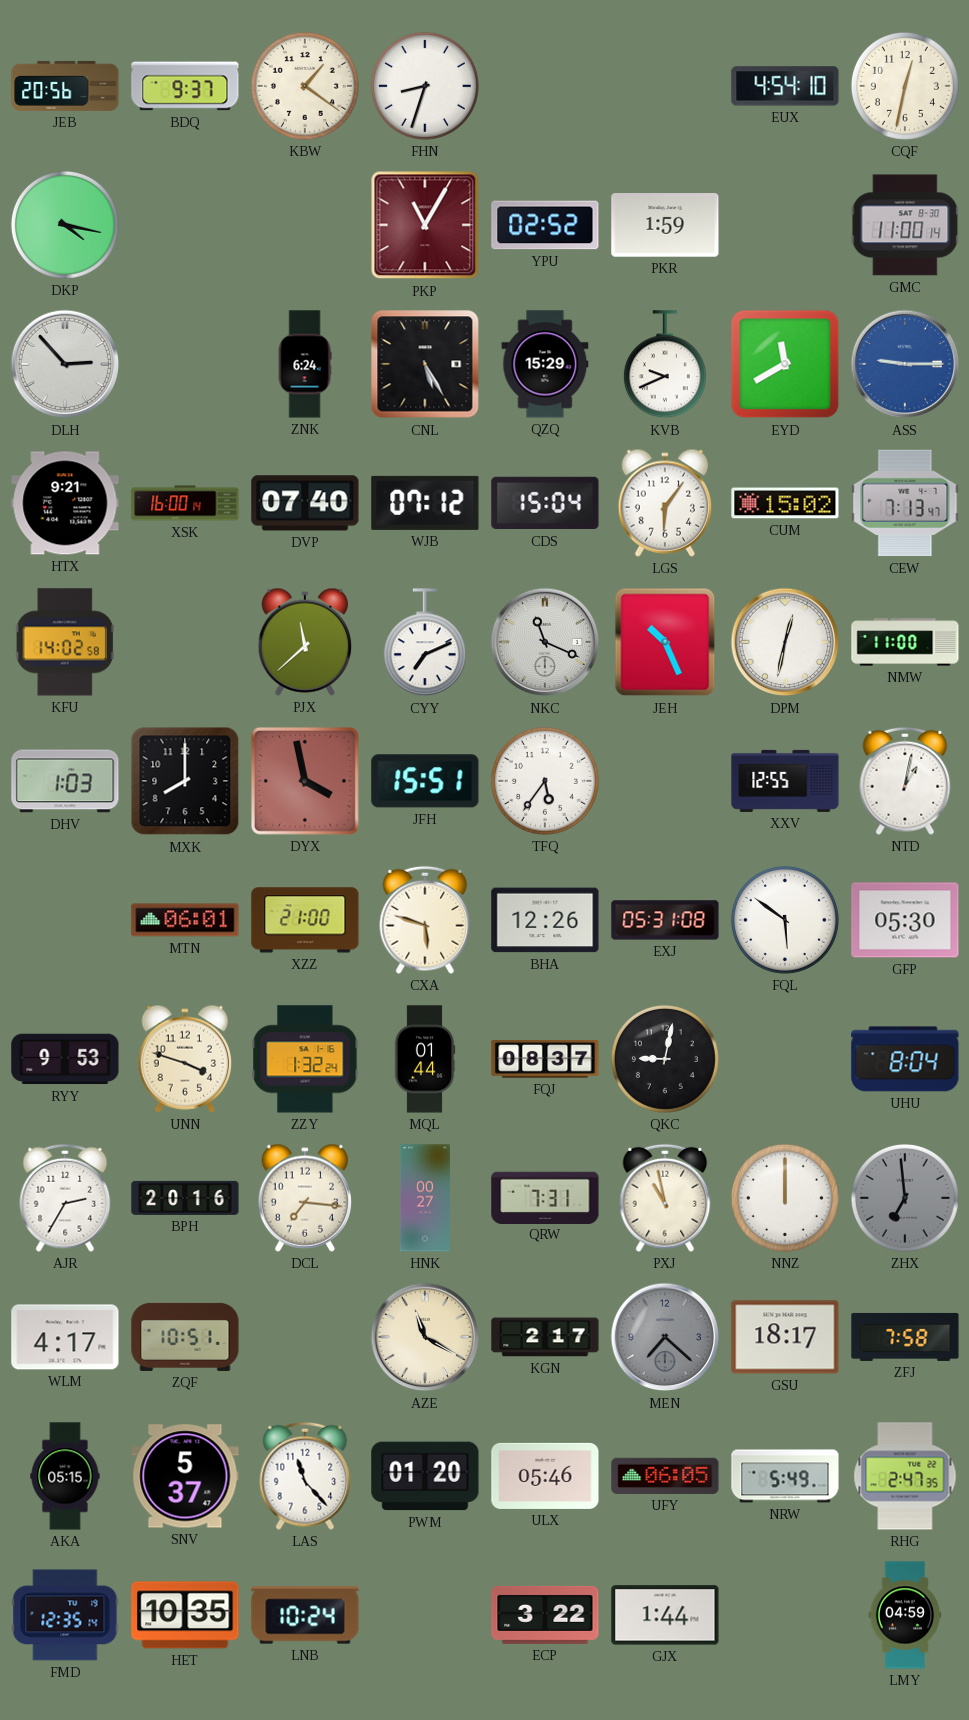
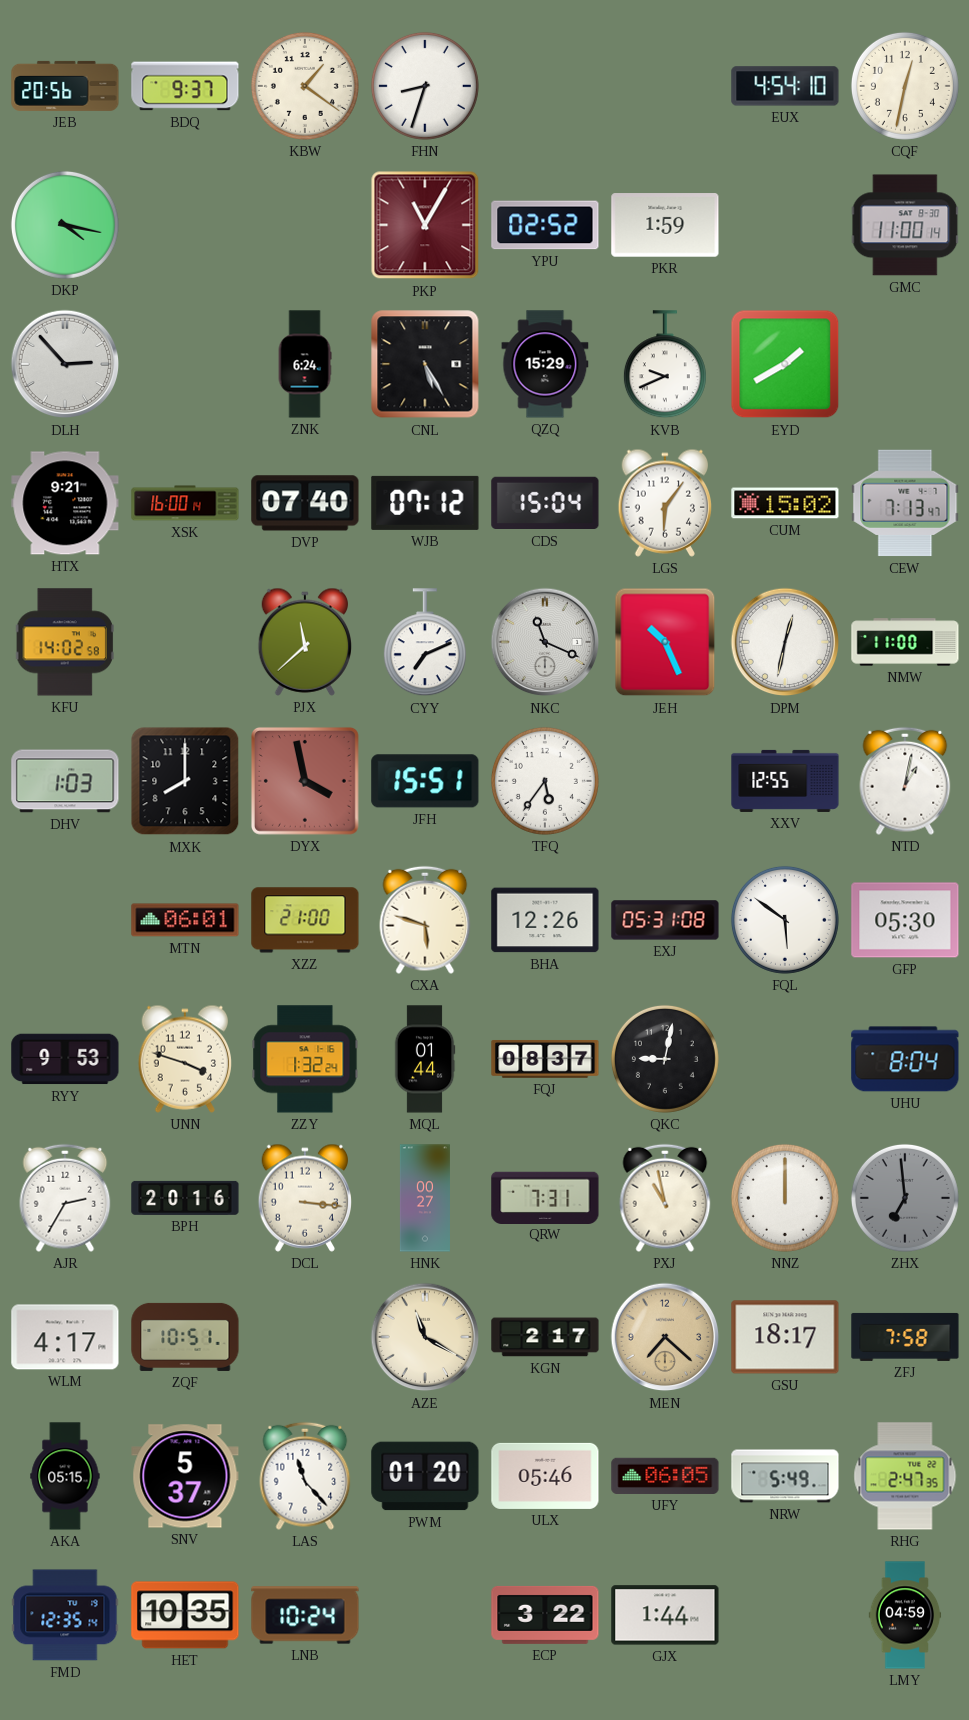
EYD: 11:40 -> 1:40
ASS: 9:15 -> none
DCL: 7:16 -> 3:16
MEN dial: grey -> champagne
